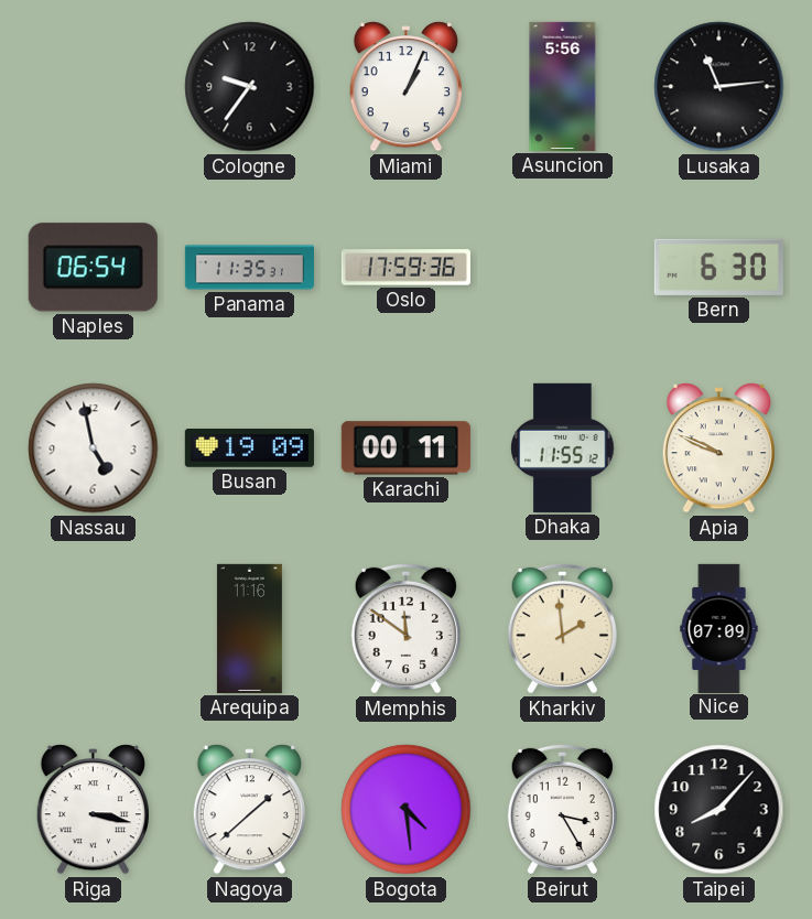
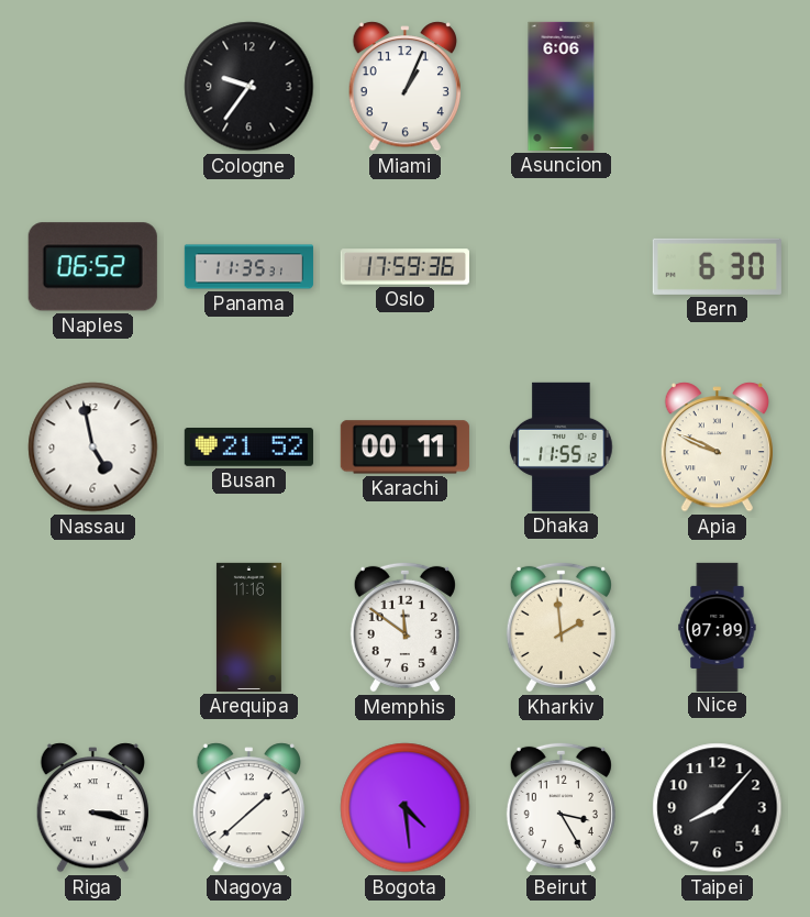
Asuncion: 5:56 -> 6:06
Lusaka: 11:14 -> none
Naples: 06:54 -> 06:52
Busan: 19:09 -> 21:52
